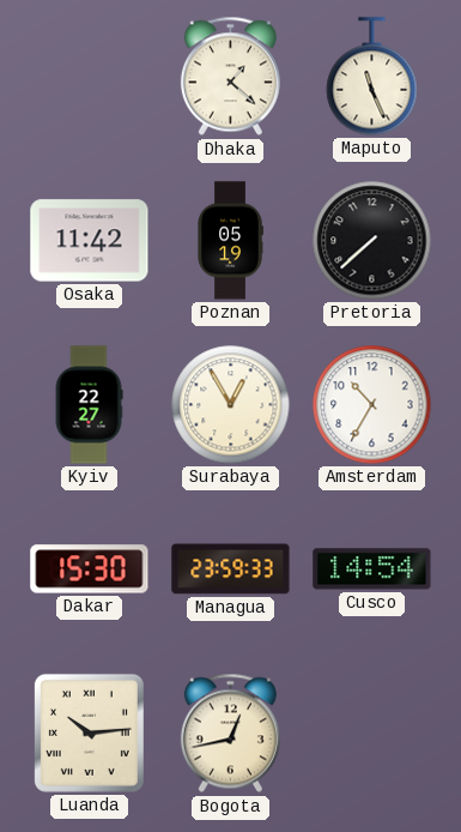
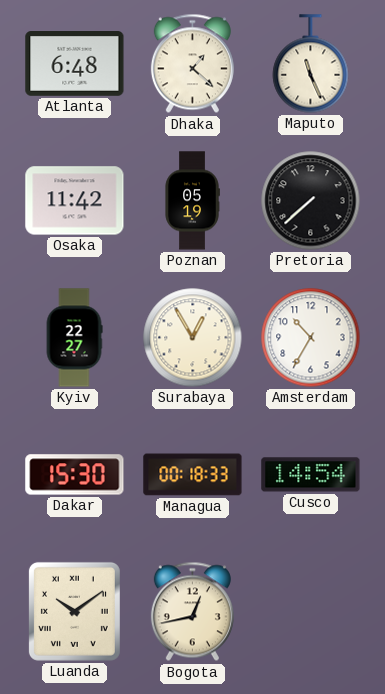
Atlanta: none -> 6:48
Managua: 23:59 -> 00:18
Luanda: 10:14 -> 10:09
